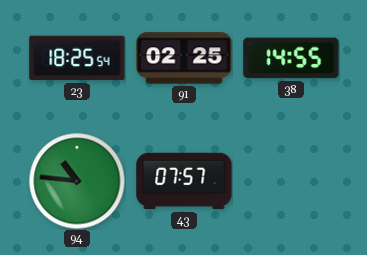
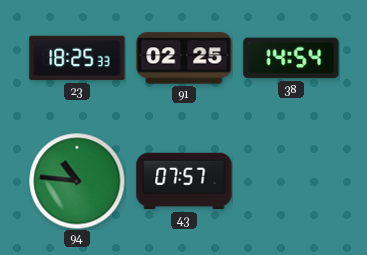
23: 18:25:54 -> 18:25:33
38: 14:55 -> 14:54
